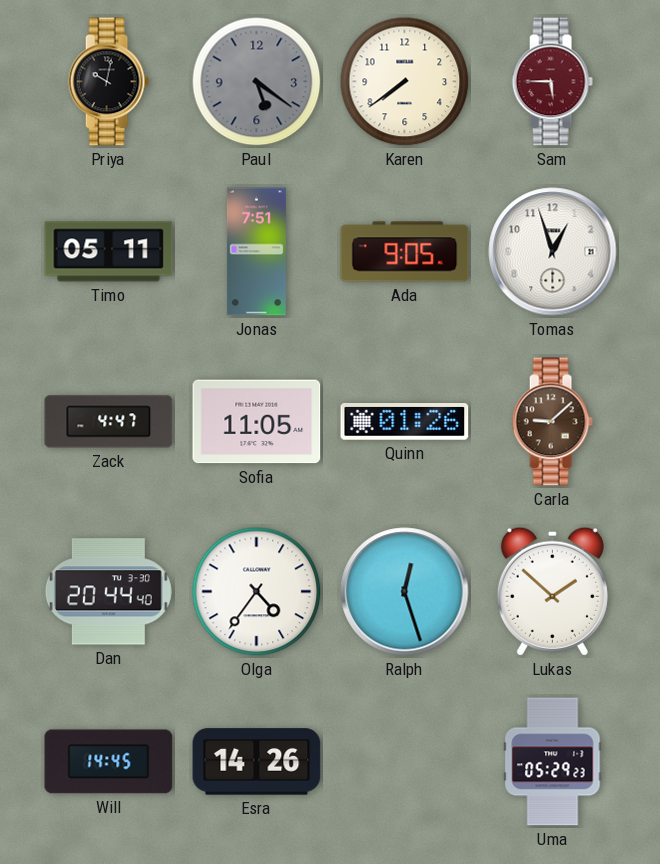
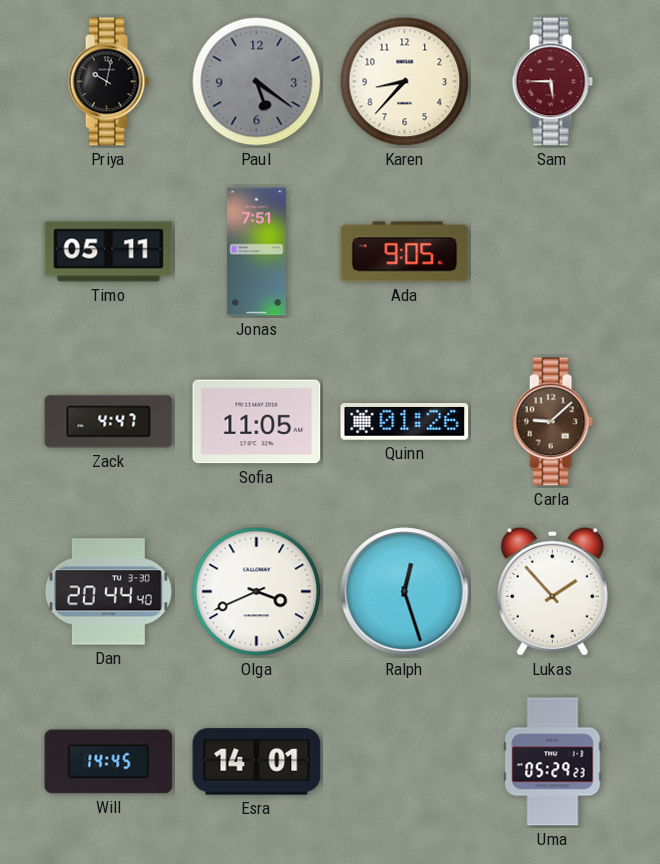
Karen: 7:39 -> 8:37
Tomas: 12:57 -> none
Olga: 4:36 -> 3:41
Lukas: 1:52 -> 1:53
Esra: 14:26 -> 14:01
